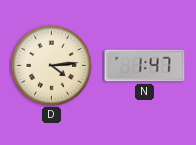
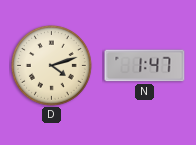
D: 4:14 -> 4:12
